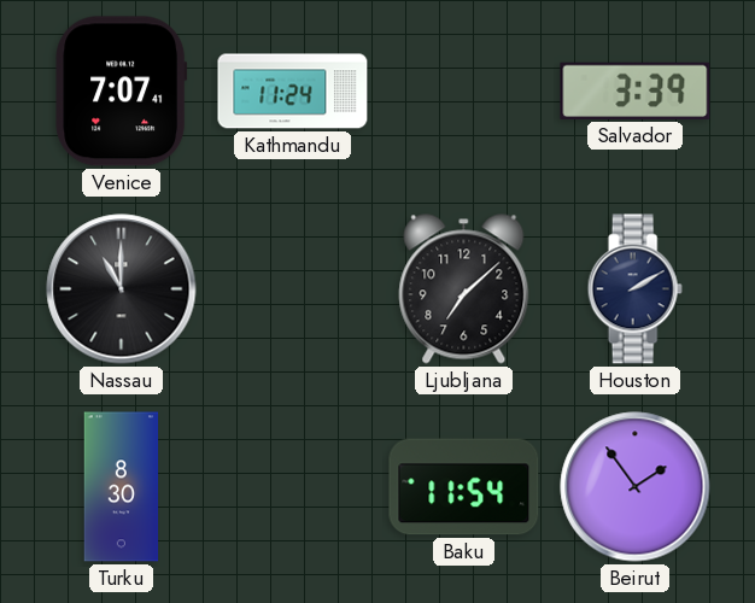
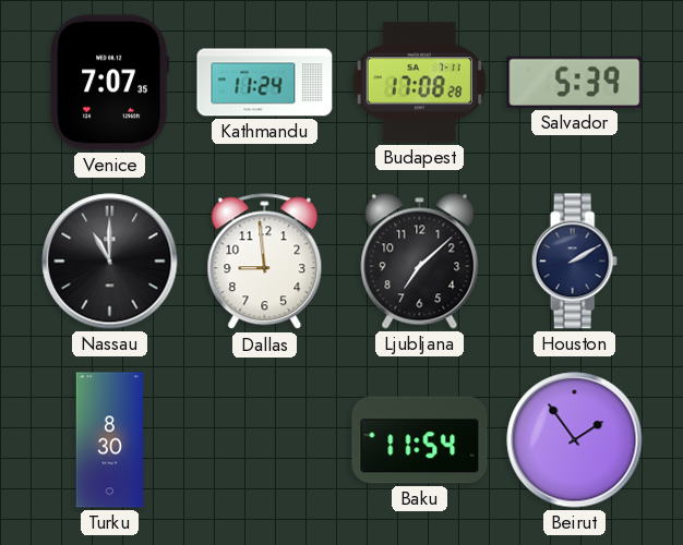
Venice: 7:07:41 -> 7:07:35
Budapest: none -> 17:08
Salvador: 3:39 -> 5:39
Dallas: none -> 8:59
